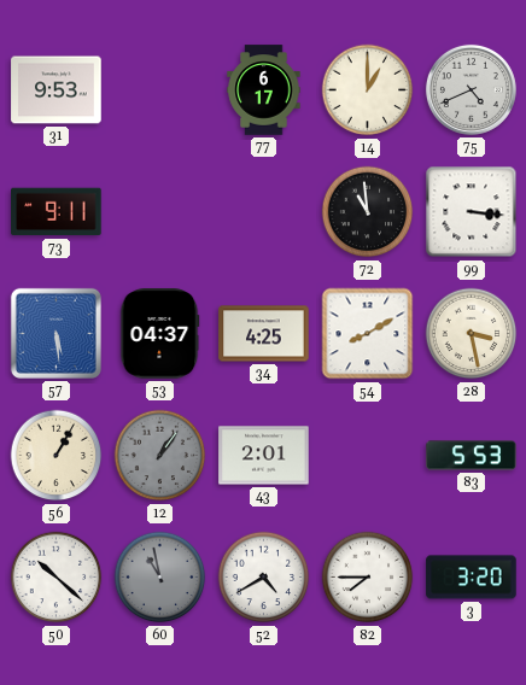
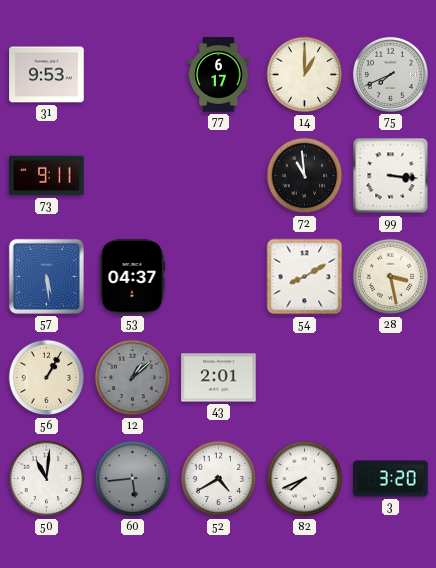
75: 4:41 -> 7:41
34: 4:25 -> none
12: 1:06 -> 1:08
83: 5:53 -> none
50: 10:22 -> 11:01
60: 10:58 -> 5:44
82: 7:45 -> 7:41
